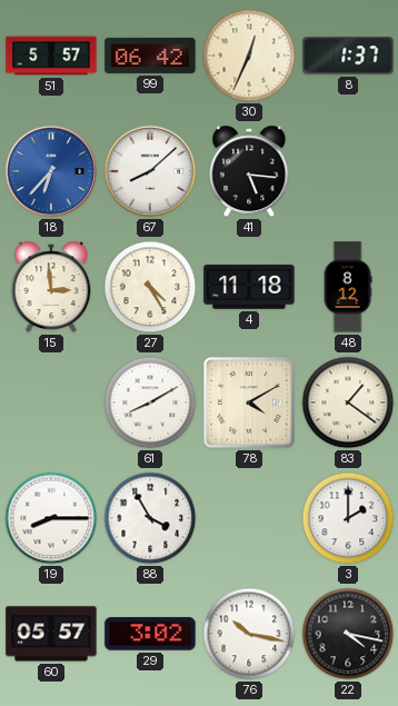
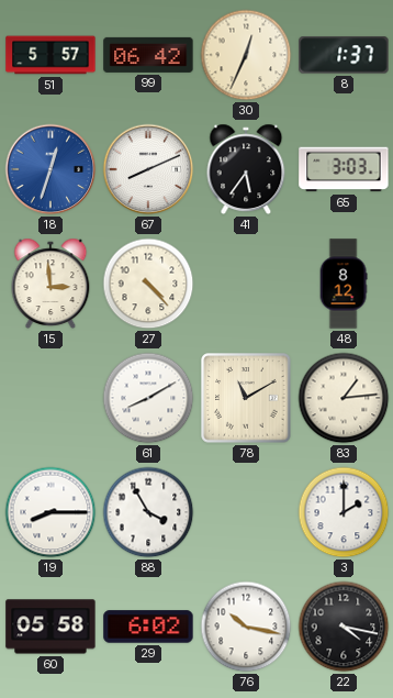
18: 6:37 -> 12:33
67: 8:08 -> 8:11
41: 5:16 -> 5:36
65: none -> 3:03
27: 4:25 -> 4:23
4: 11:18 -> none
78: 4:10 -> 11:10
83: 1:21 -> 1:14
60: 05:57 -> 05:58
29: 3:02 -> 6:02
